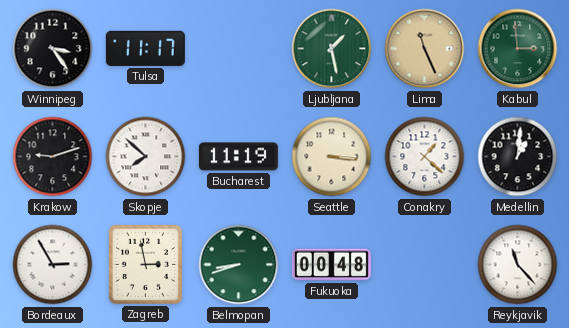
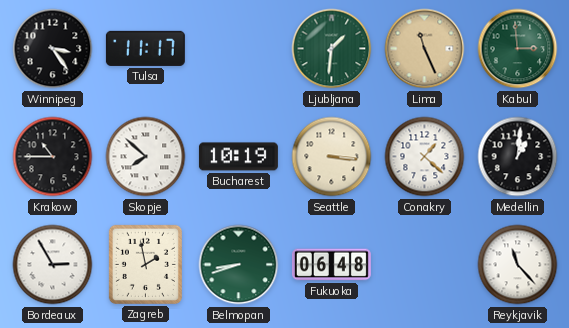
Ljubljana: 1:28 -> 1:31
Krakow: 9:12 -> 10:45
Bucharest: 11:19 -> 10:19
Zagreb: 2:58 -> 1:58
Fukuoka: 00:48 -> 06:48
